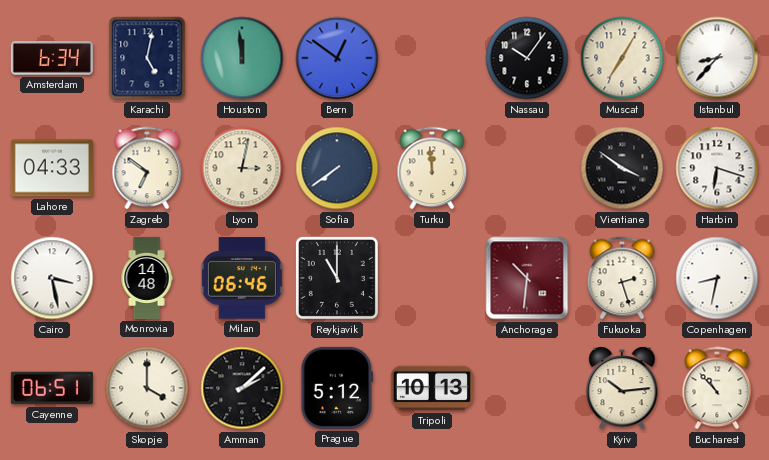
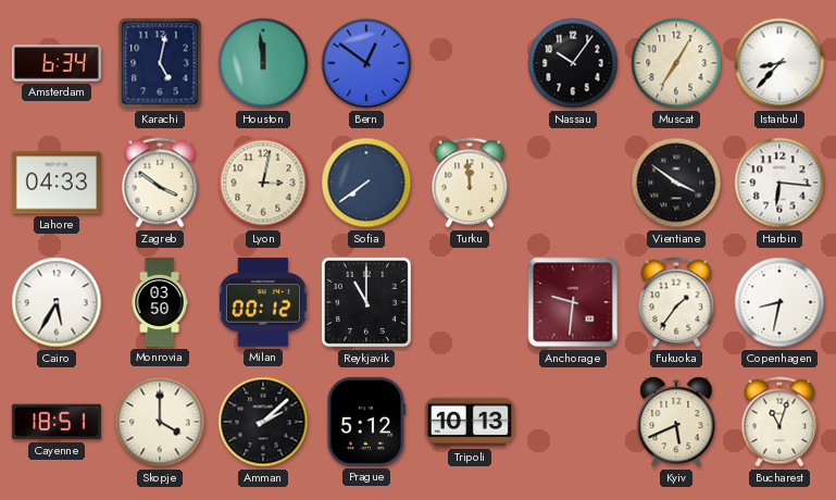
Zagreb: 6:51 -> 3:51
Harbin: 6:18 -> 6:16
Cairo: 3:28 -> 5:35
Monrovia: 14:48 -> 03:50
Milan: 06:46 -> 00:12
Anchorage: 10:31 -> 9:31
Fukuoka: 2:27 -> 1:36
Cayenne: 06:51 -> 18:51
Kyiv: 10:14 -> 5:41
Bucharest: 10:53 -> 11:03
